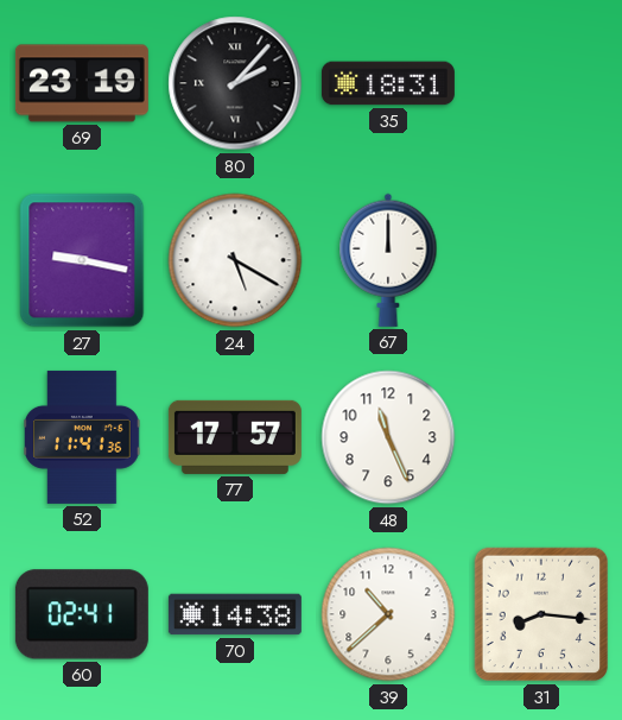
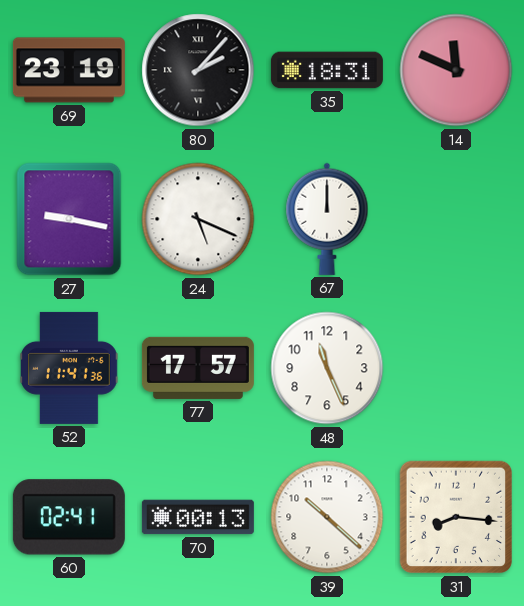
14: none -> 11:49
24: 5:20 -> 5:19
70: 14:38 -> 00:13
39: 10:38 -> 10:22
